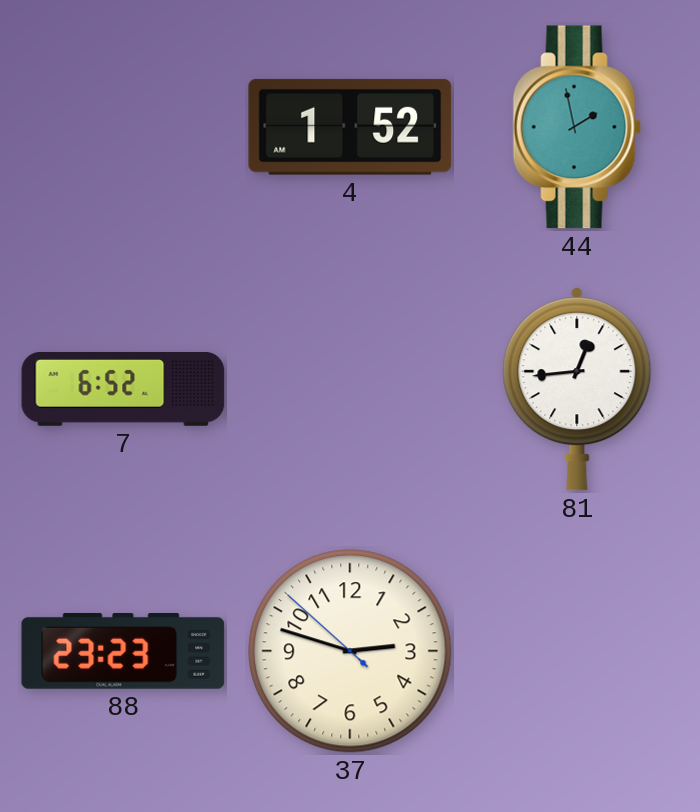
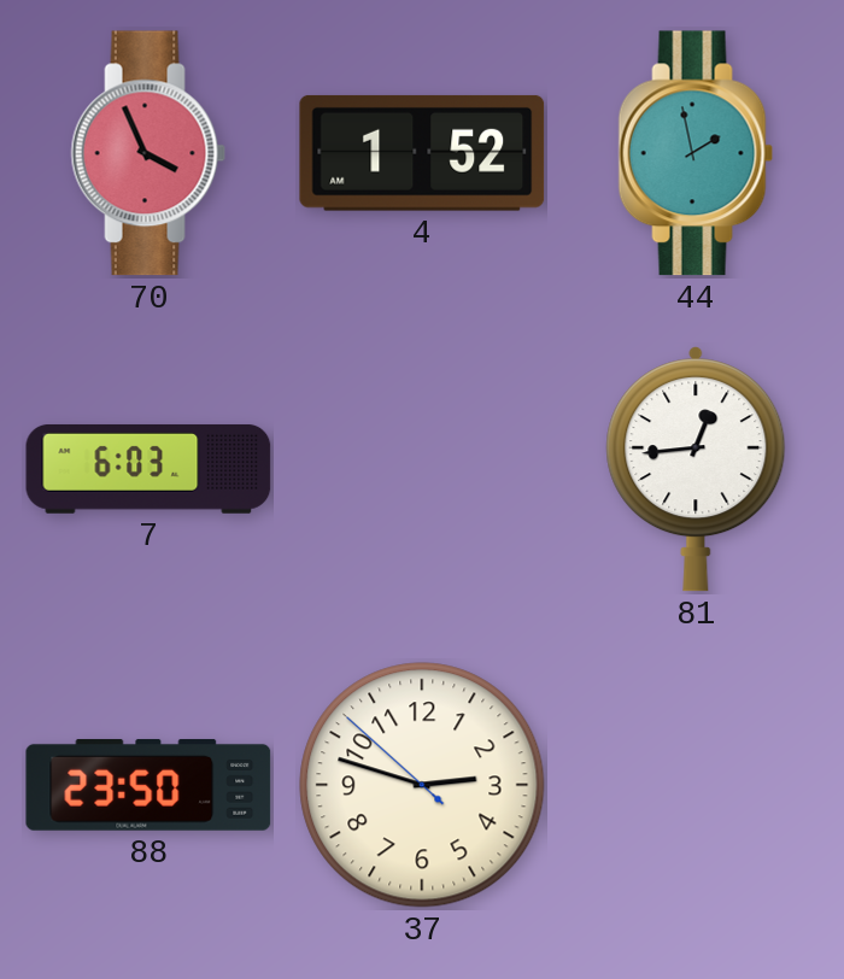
70: none -> 3:56
7: 6:52 -> 6:03
88: 23:23 -> 23:50
